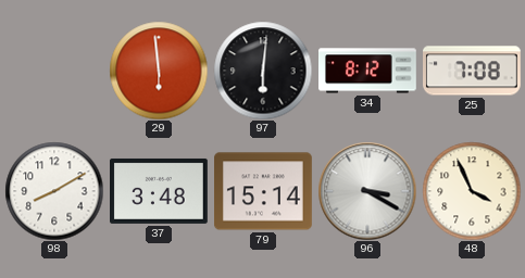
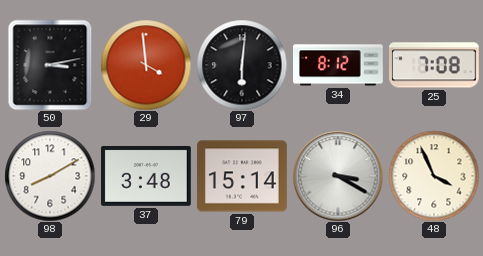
50: none -> 3:13
29: 5:59 -> 3:59
